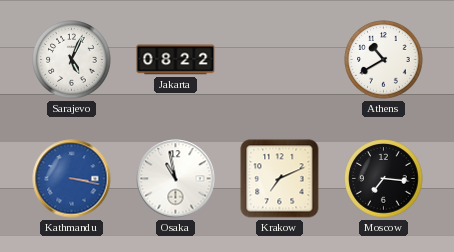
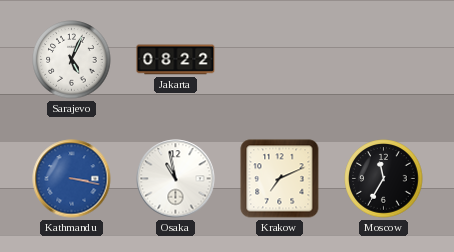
Athens: 10:40 -> none
Moscow: 7:16 -> 11:35
